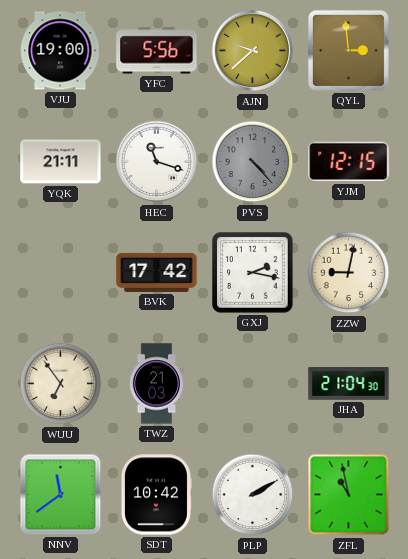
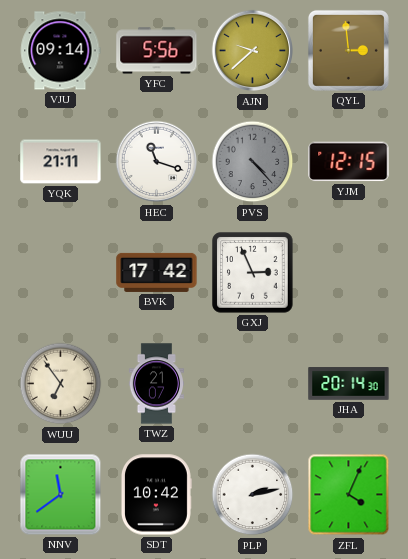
VJU: 19:00 -> 09:14
GXJ: 2:17 -> 2:56
ZZW: 9:02 -> none
TWZ: 21:03 -> 21:07
JHA: 21:04 -> 20:14
PLP: 2:10 -> 2:13
ZFL: 10:58 -> 4:04
